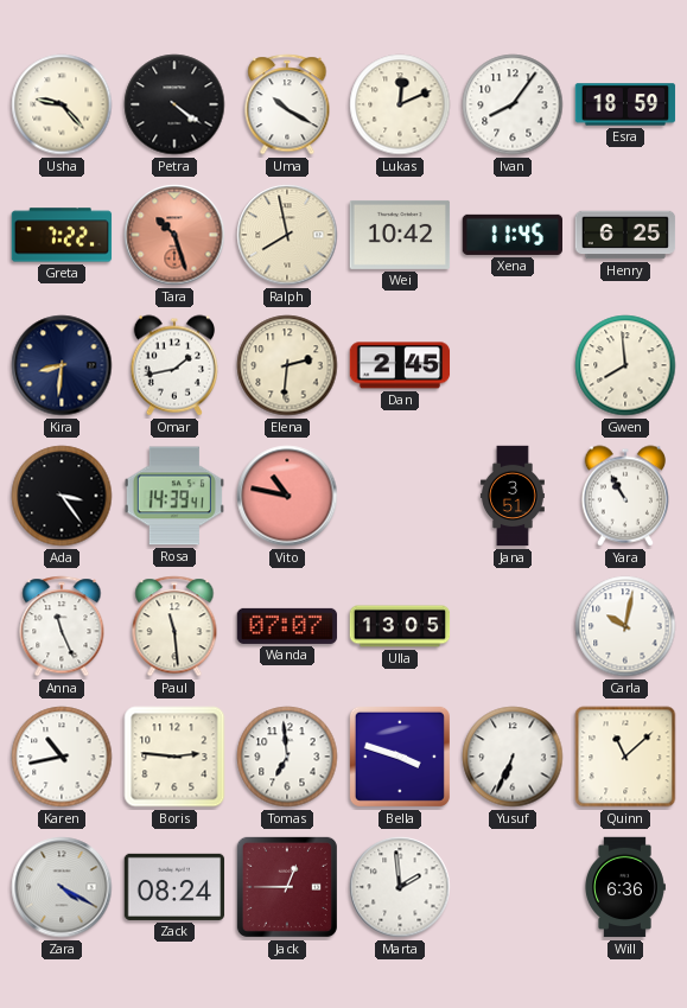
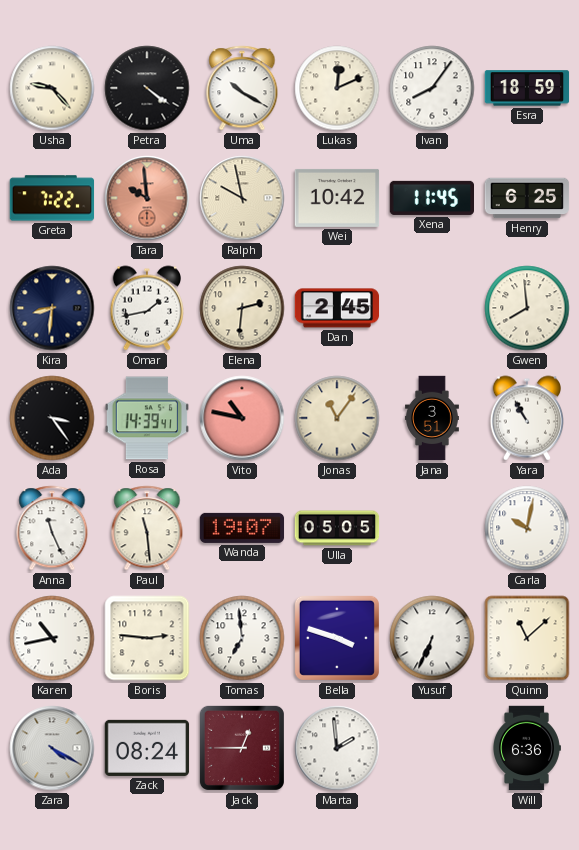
Tara: 10:27 -> 9:59
Ralph: 7:58 -> 9:58
Jonas: none -> 11:06
Wanda: 07:07 -> 19:07
Ulla: 13:05 -> 05:05
